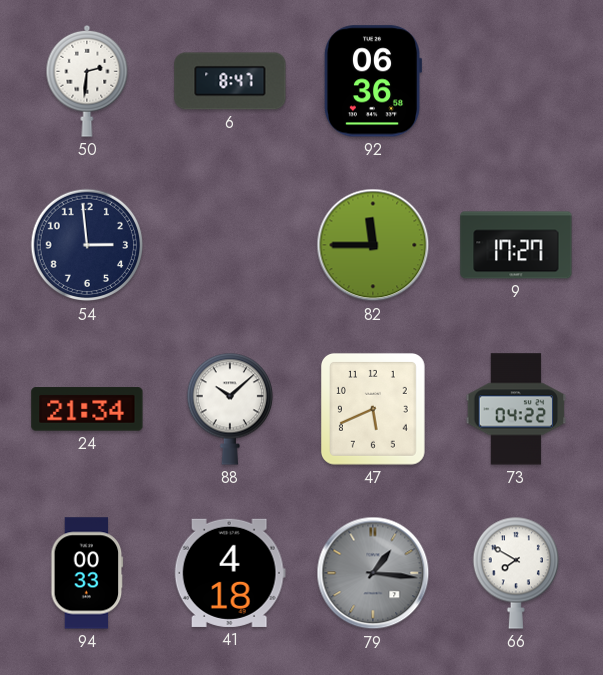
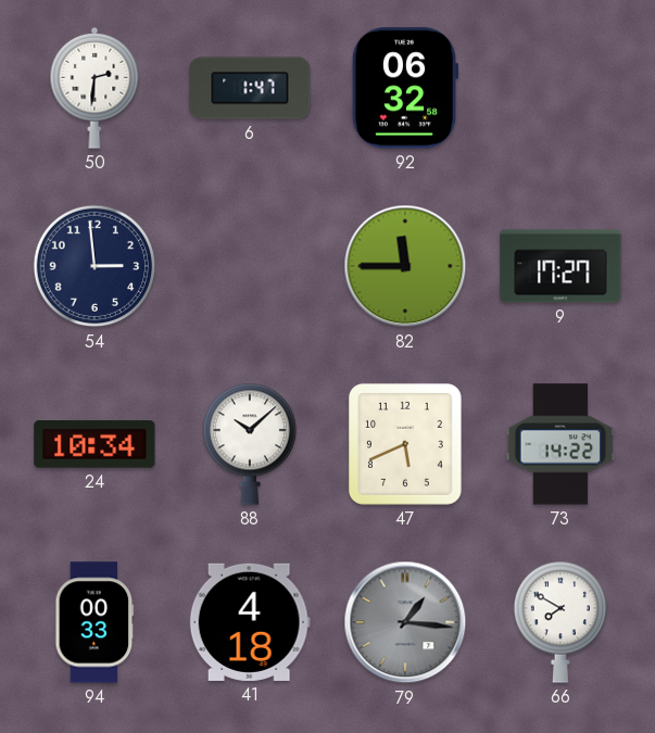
6: 8:47 -> 1:47
92: 06:36 -> 06:32
24: 21:34 -> 10:34
73: 04:22 -> 14:22
